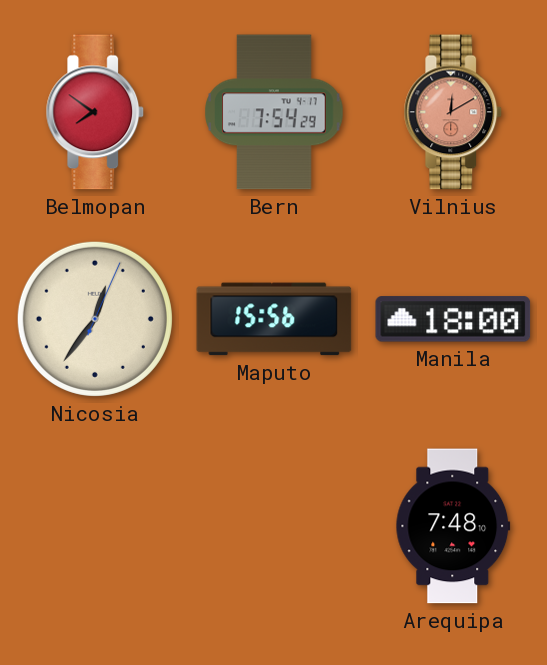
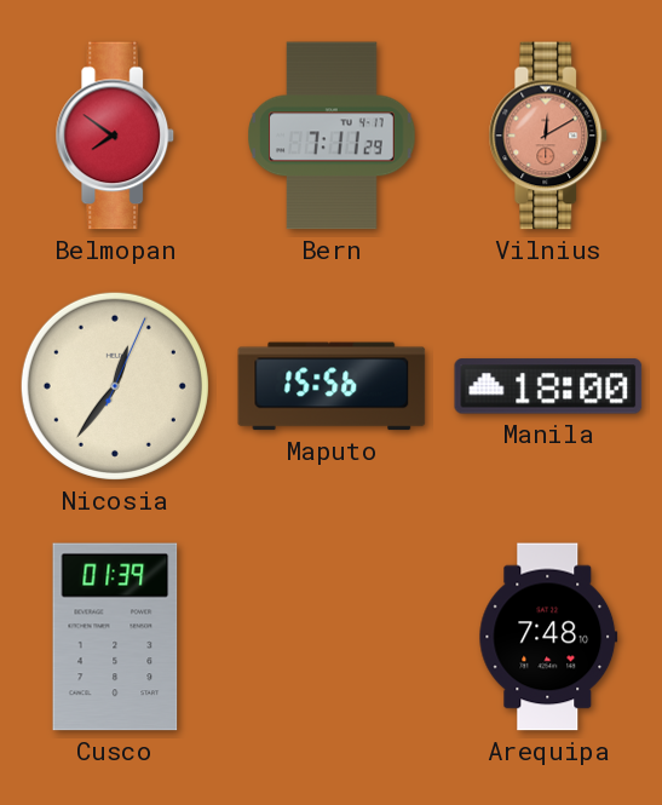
Bern: 7:54 -> 7:11
Cusco: none -> 01:39
